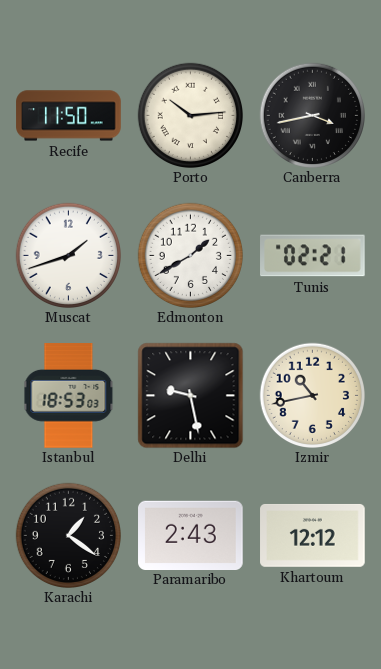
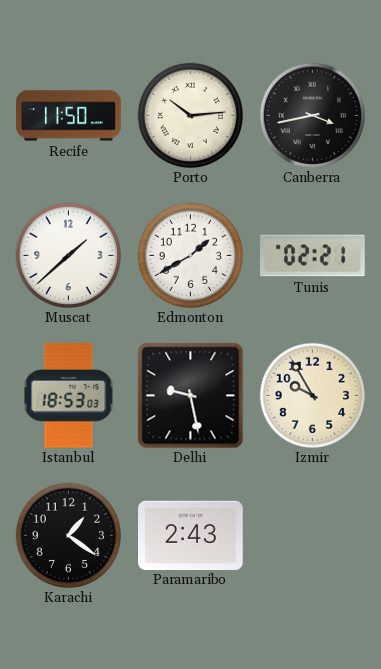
Muscat: 1:42 -> 1:38
Izmir: 10:43 -> 9:55
Khartoum: 12:12 -> none
